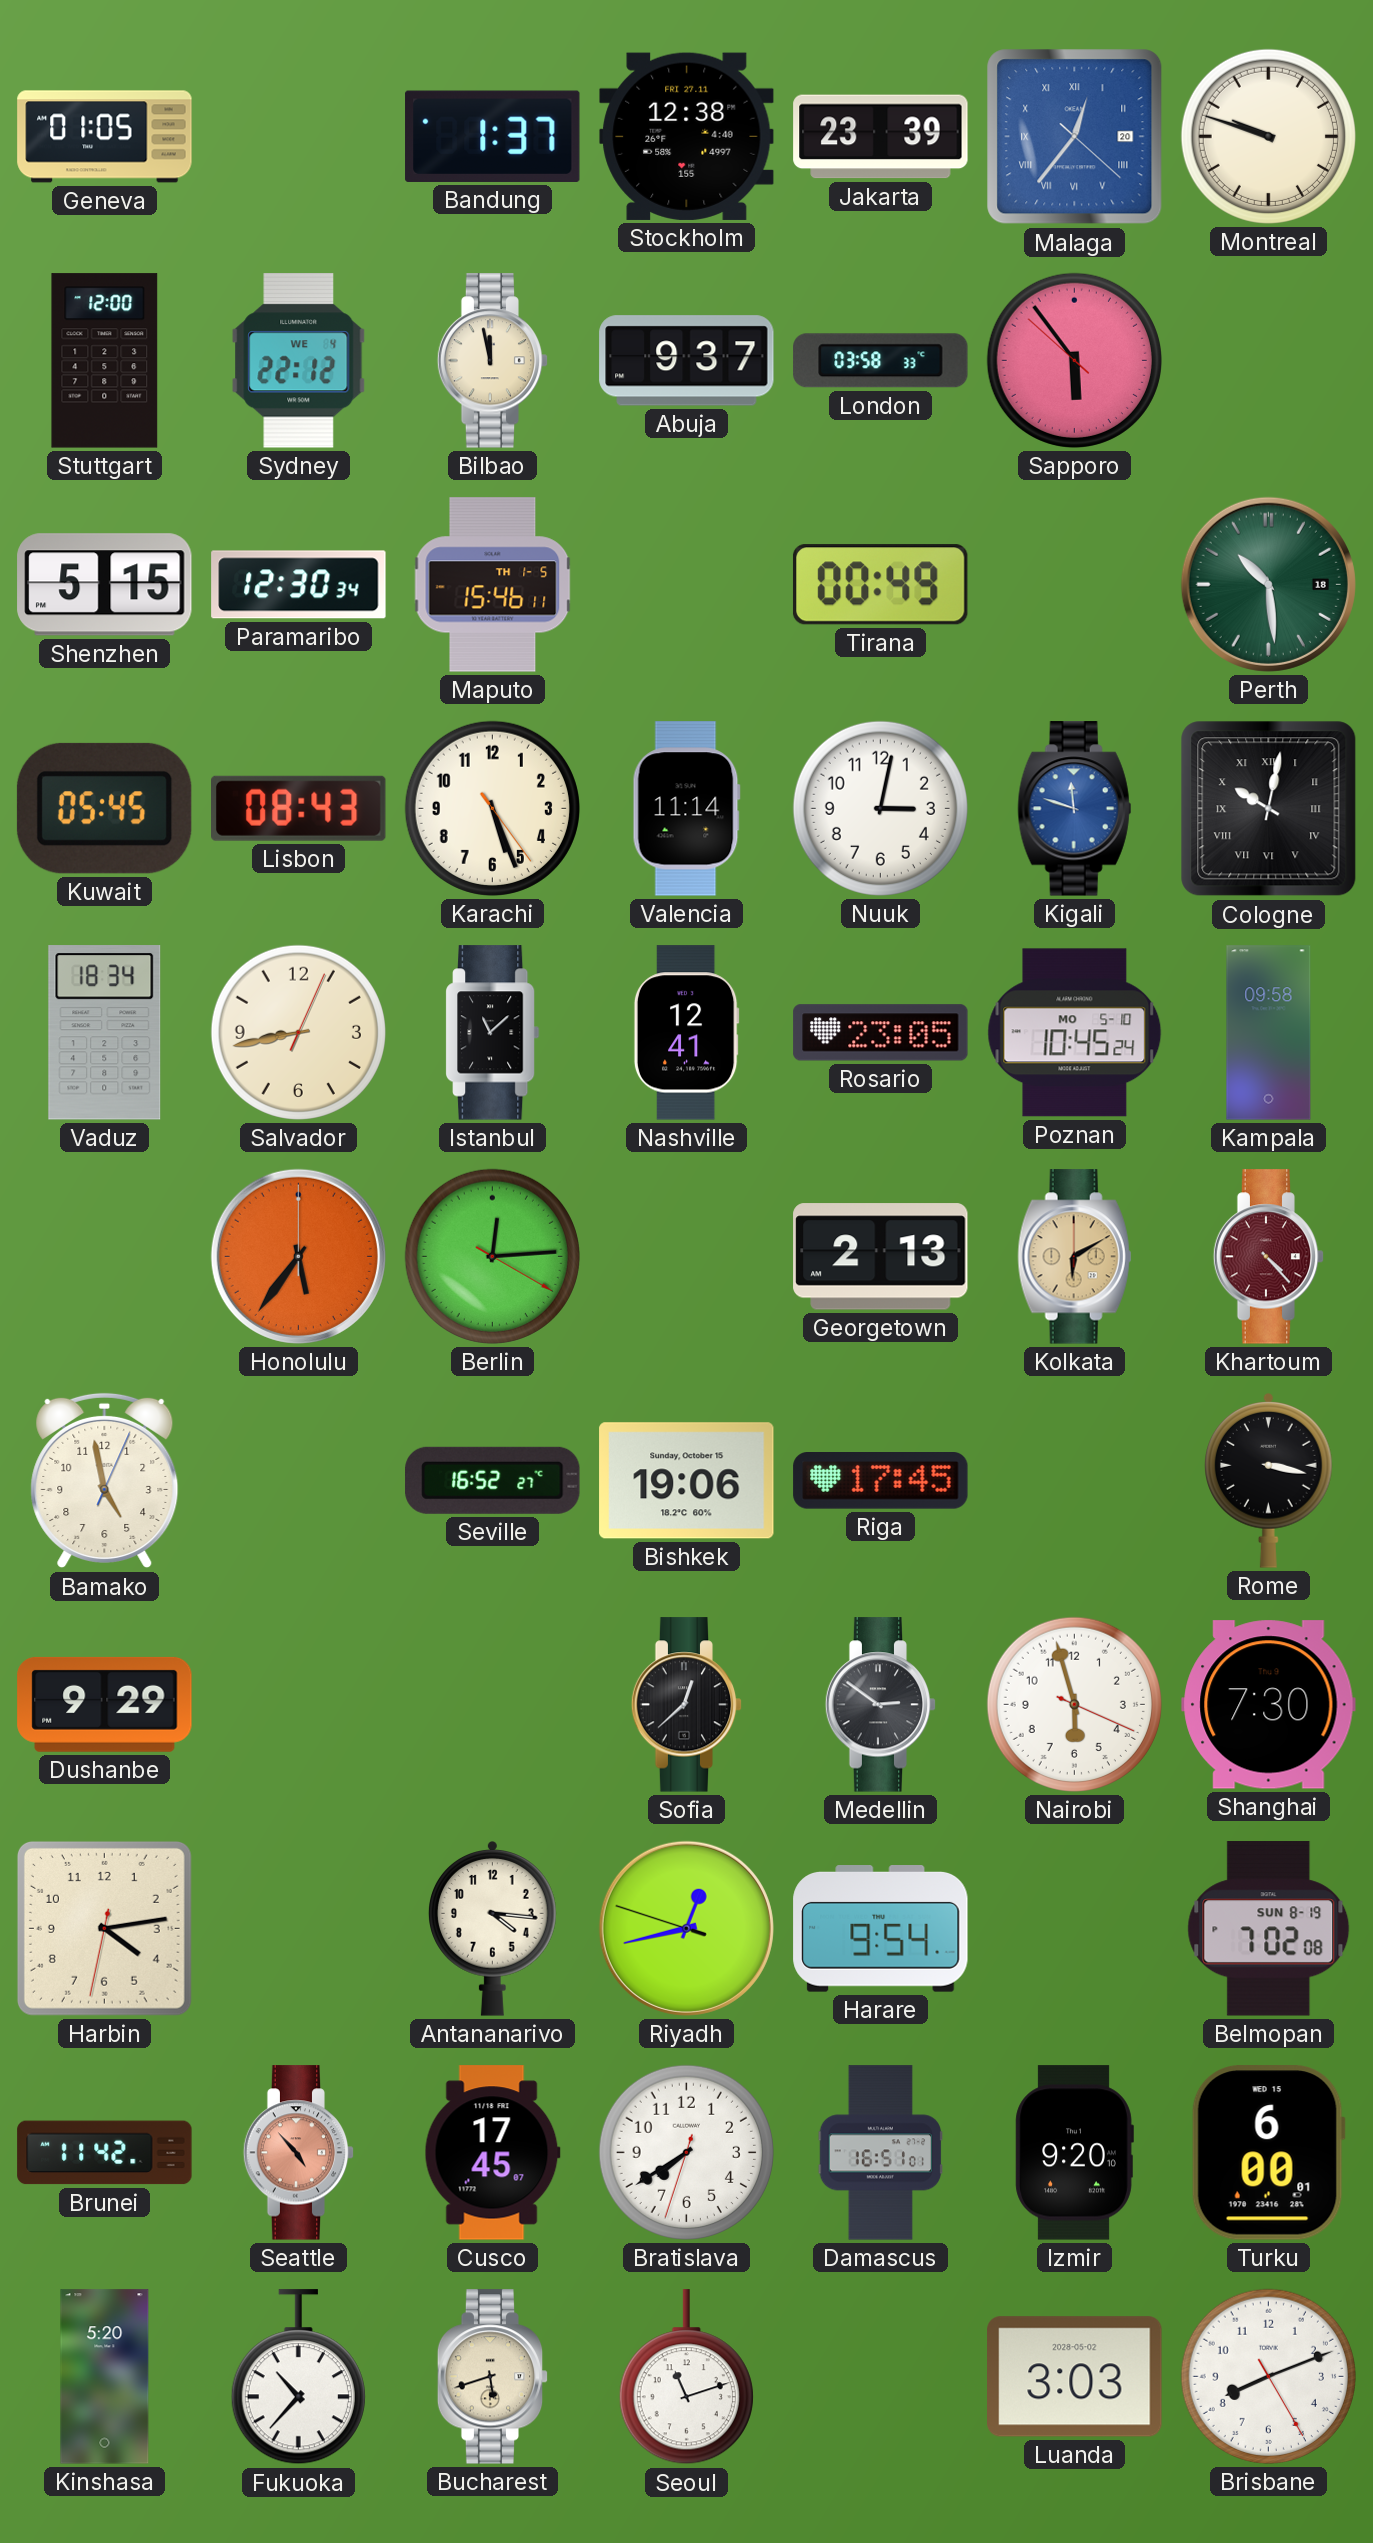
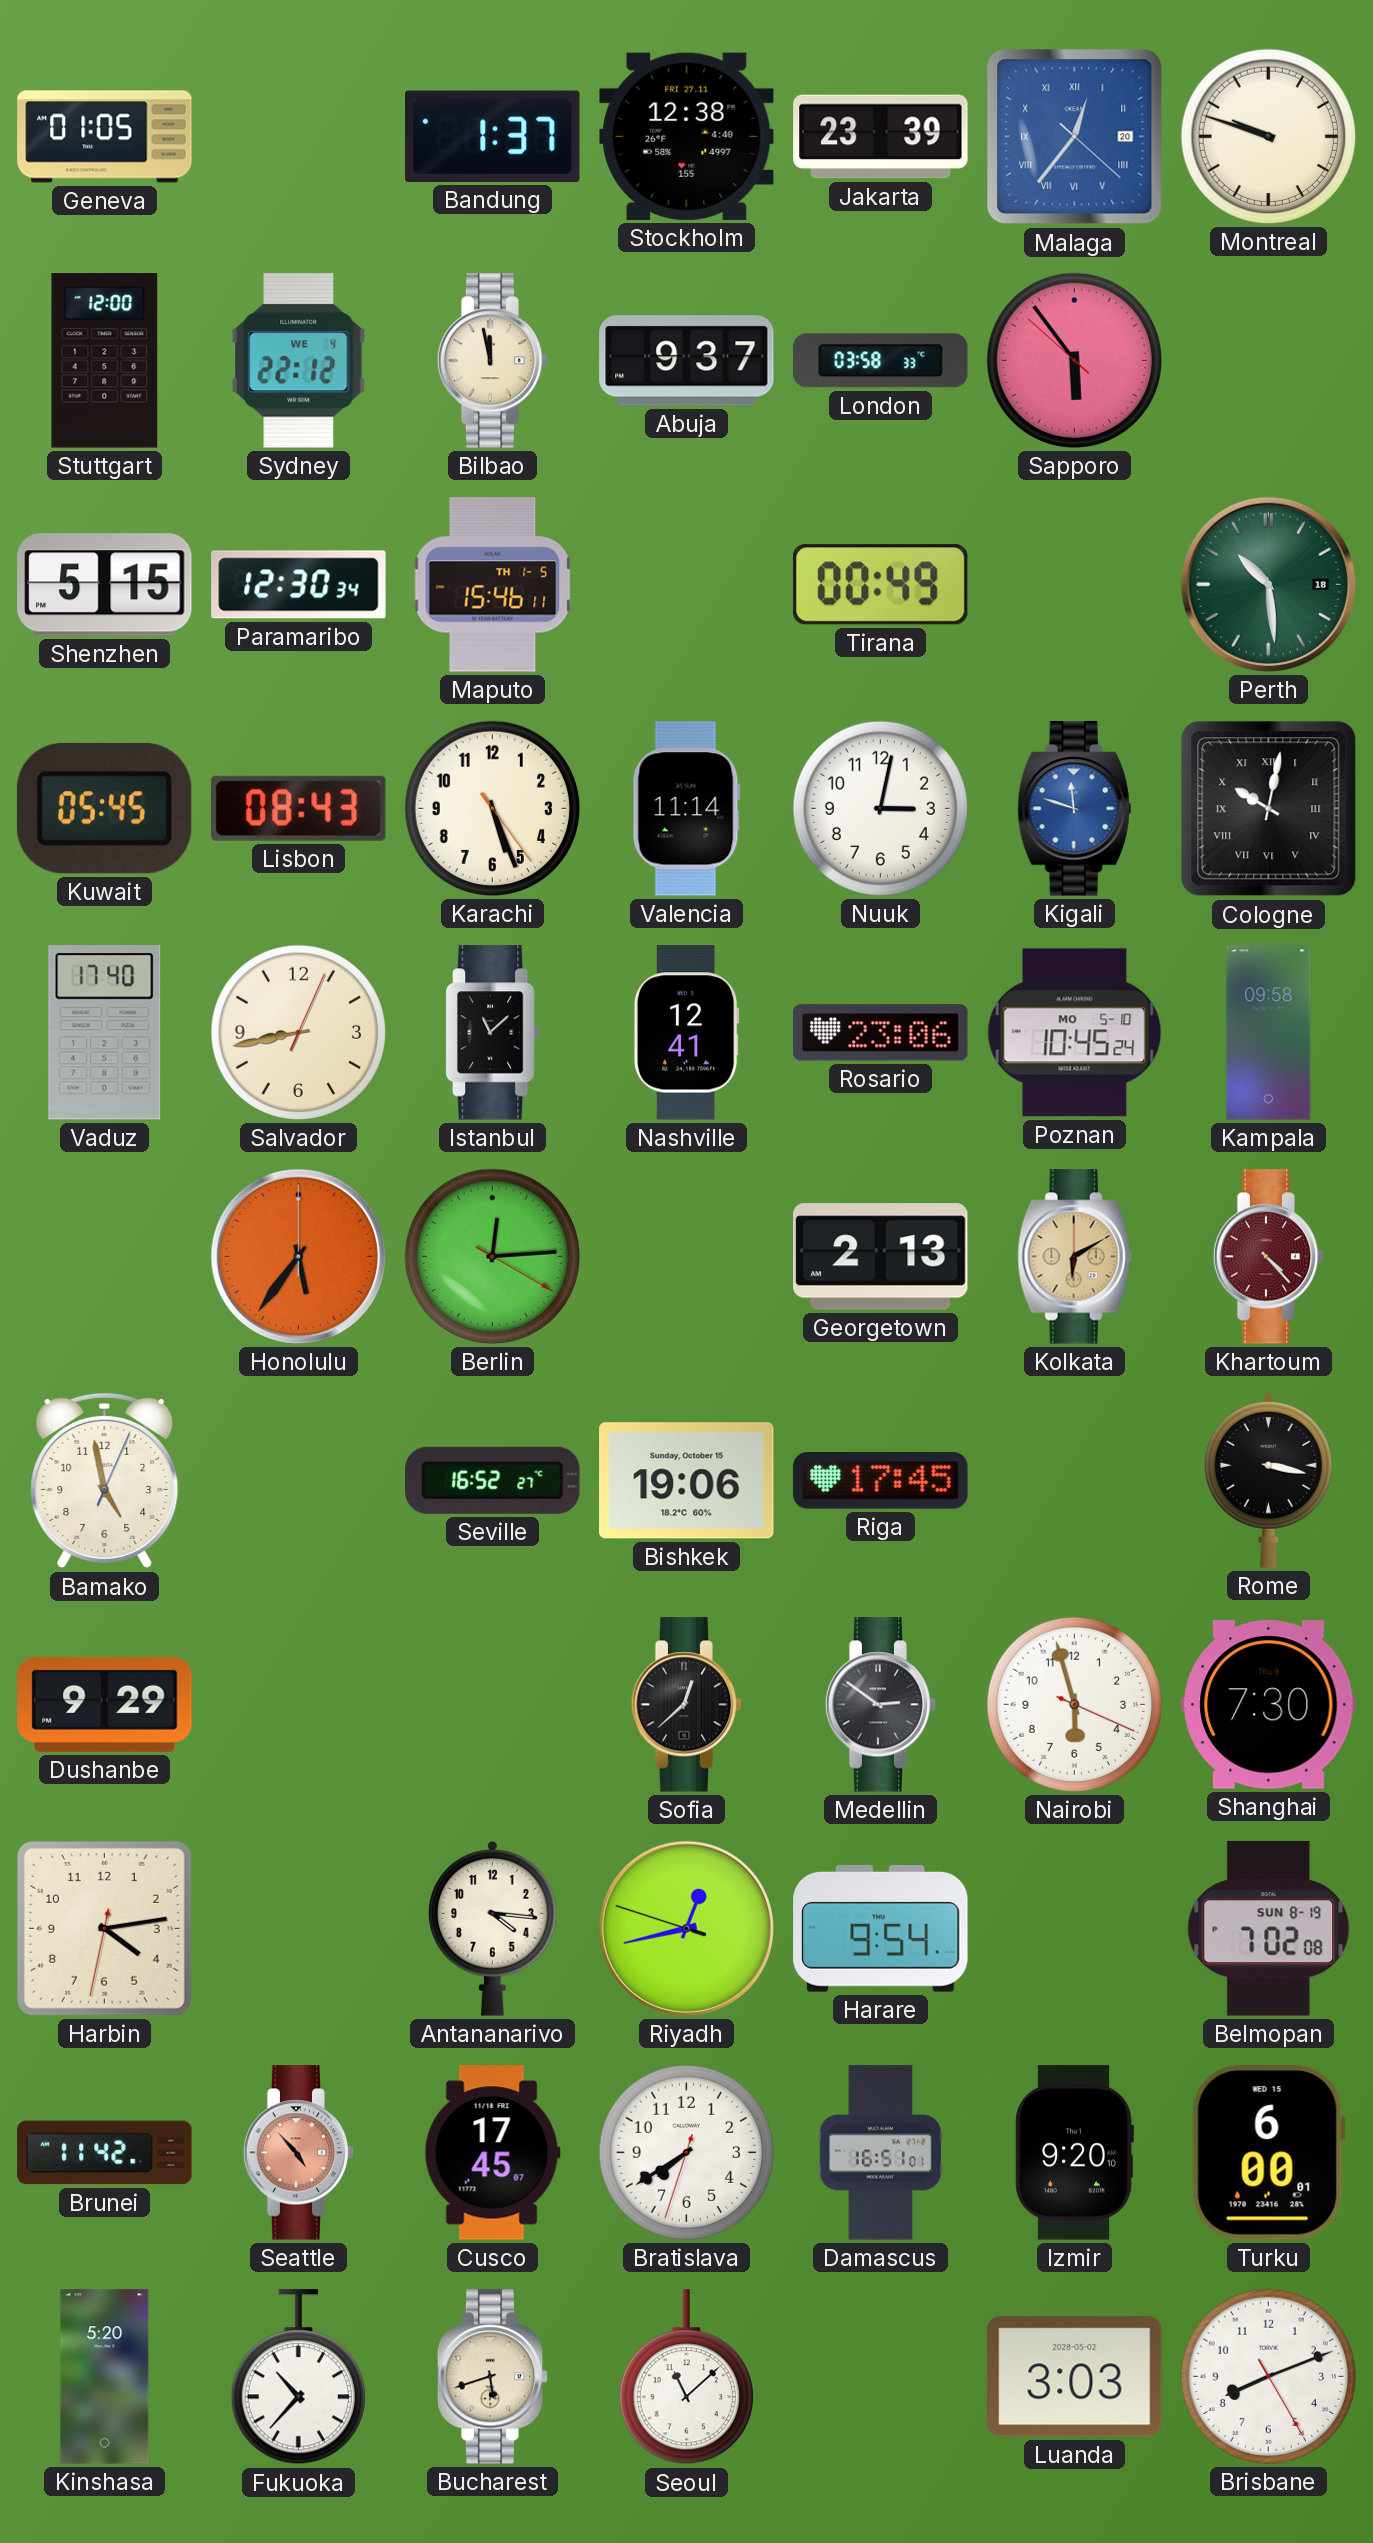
Vaduz: 18:34 -> 17:40
Rosario: 23:05 -> 23:06
Seoul: 11:12 -> 11:08
